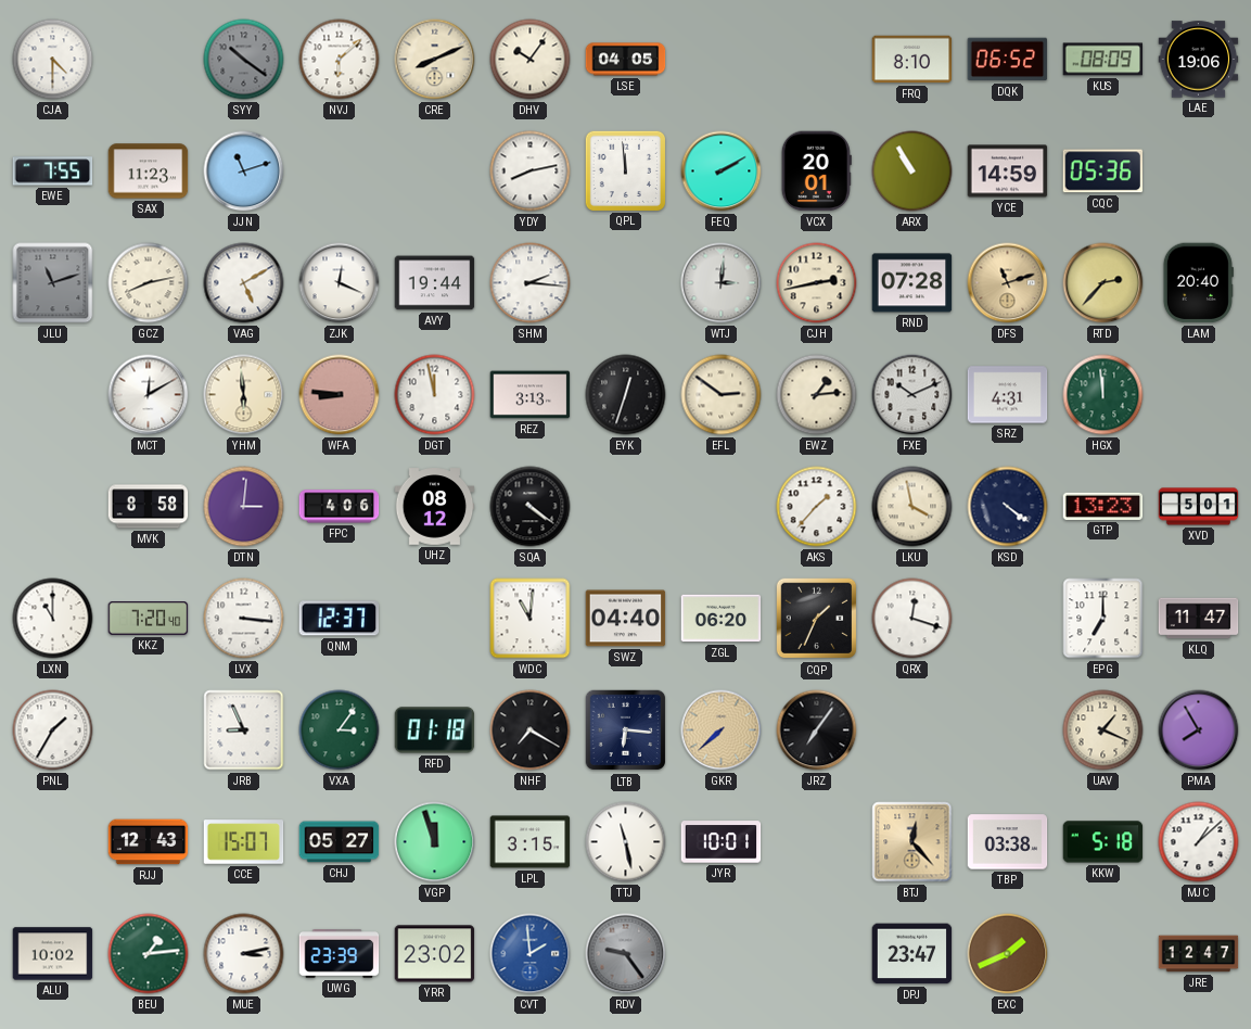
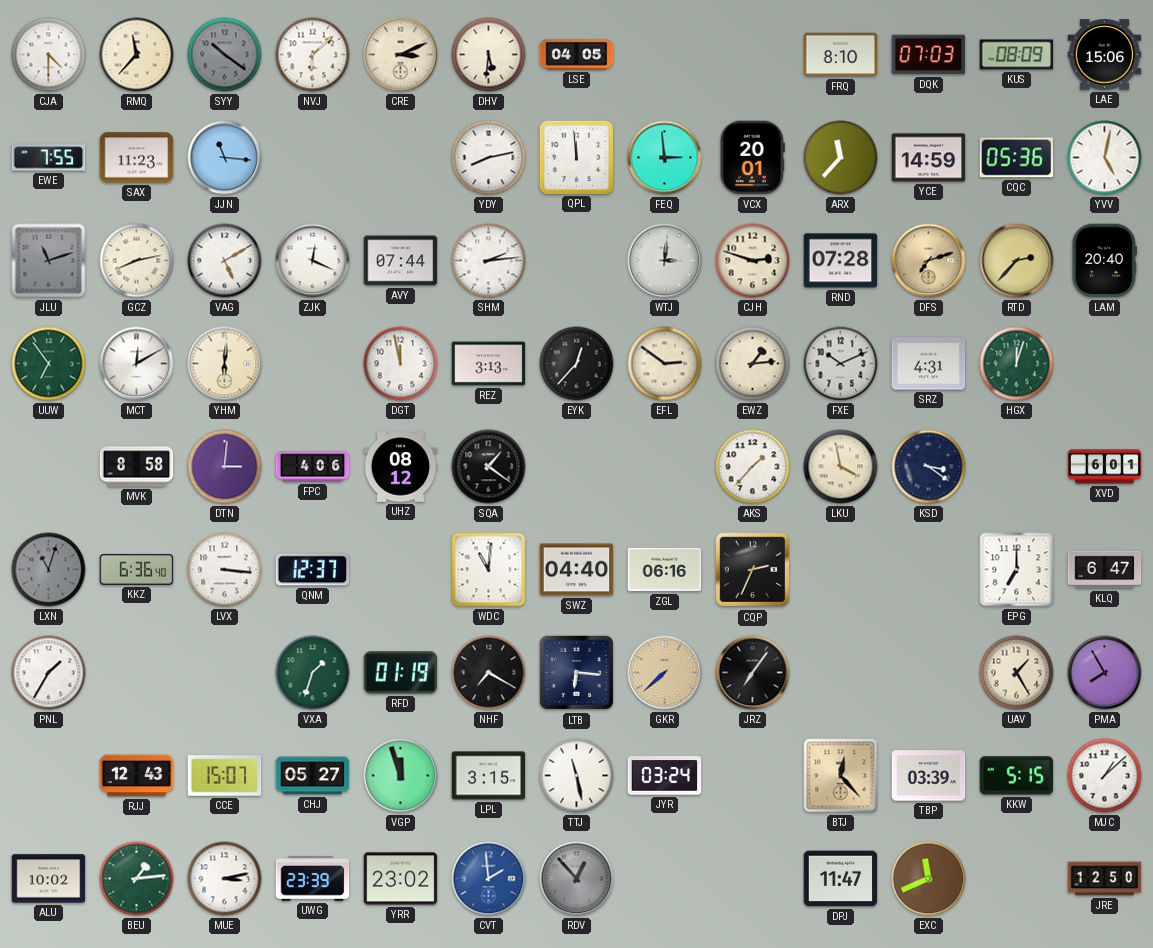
RMQ: none -> 11:37
CRE: 8:11 -> 3:11
DHV: 10:06 -> 5:31
DQK: 06:52 -> 07:03
LAE: 19:06 -> 15:06
JJN: 11:12 -> 11:16
FEQ: 2:10 -> 2:59
ARX: 10:55 -> 11:37
YVV: none -> 5:02
AVY: 19:44 -> 07:44
SHM: 2:16 -> 2:14
CJH: 2:43 -> 2:48
DFS: 11:12 -> 7:12
UUW: none -> 6:54
YHM: 5:59 -> 6:01
WFA: 8:46 -> none
EYK: 12:33 -> 12:37
HGX: 11:59 -> 12:03
SQA: 4:21 -> 1:21
KSD: 4:21 -> 3:21
GTP: 13:23 -> none
XVD: 5:01 -> 6:01
LXN: 11:00 -> 11:03
LXN dial: white -> grey
KKZ: 7:20 -> 6:36
ZGL: 06:20 -> 06:16
CQP: 1:34 -> 2:34
QRX: 12:18 -> none
KLQ: 11:47 -> 6:47
JRB: 8:56 -> none
VXA: 3:06 -> 1:33
RFD: 01:18 -> 01:19
UAV: 1:19 -> 1:25
JYR: 10:01 -> 03:24
TBP: 03:38 -> 03:39
KKW: 5:18 -> 5:15
RDV: 9:24 -> 12:53
DPJ: 23:47 -> 11:47
EXC: 1:41 -> 11:41
JRE: 12:47 -> 12:50
